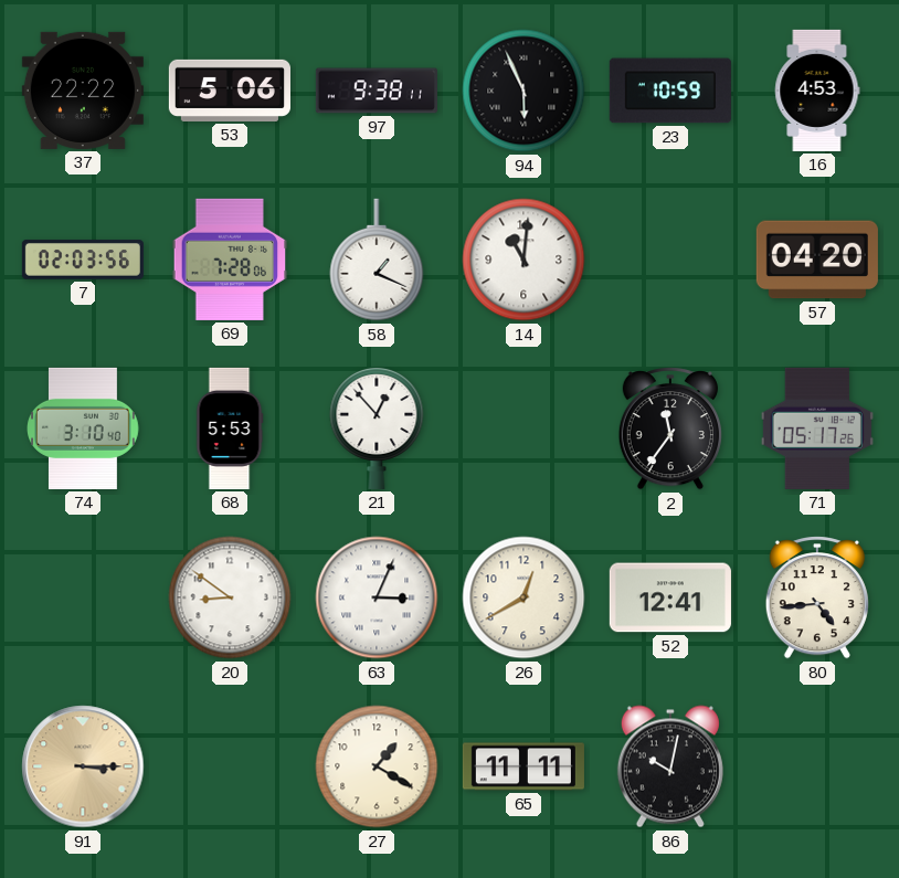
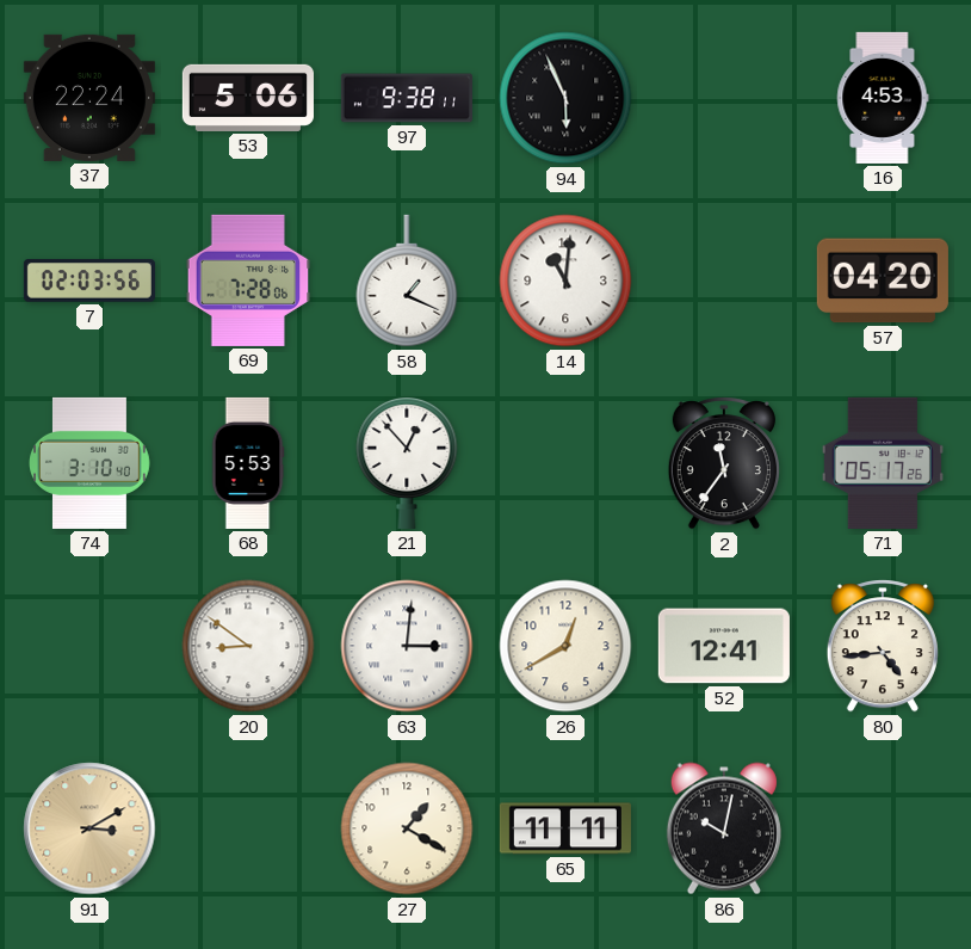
37: 22:22 -> 22:24
23: 10:59 -> none
63: 3:04 -> 3:01
91: 3:15 -> 3:10
